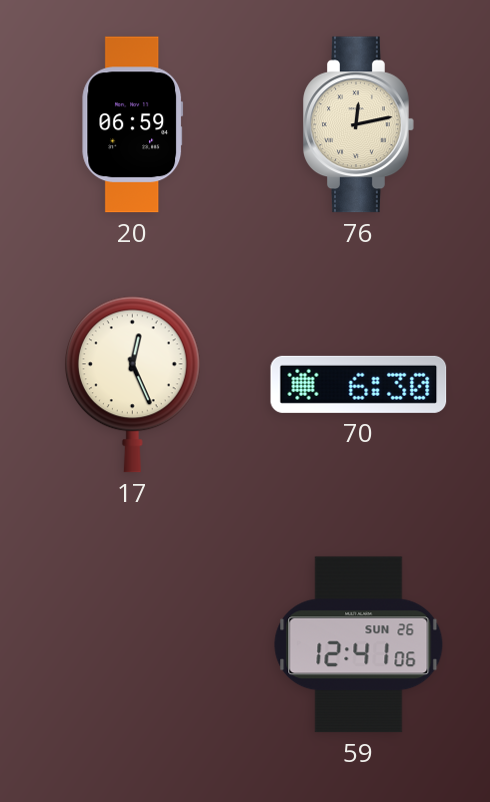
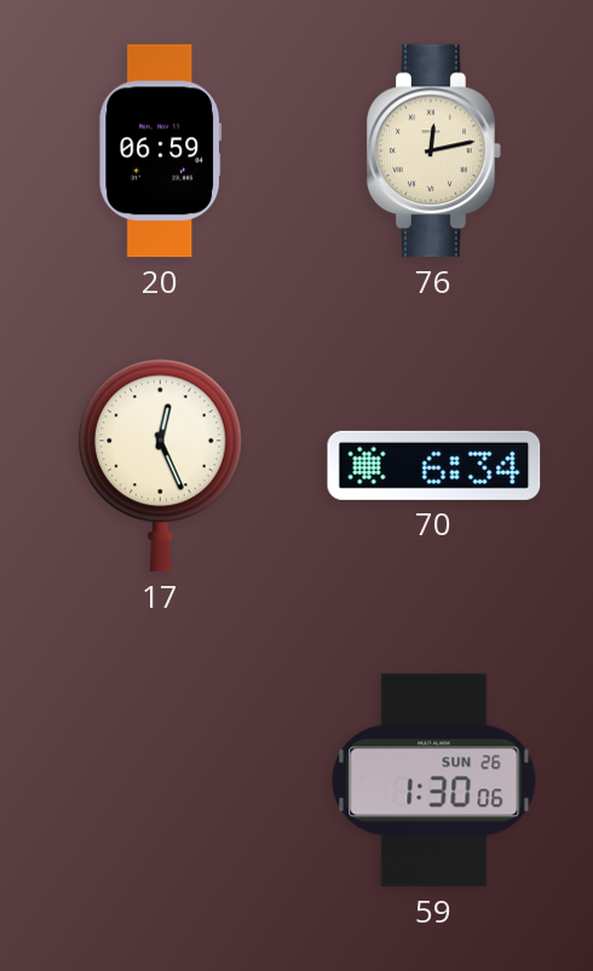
70: 6:30 -> 6:34
59: 12:41 -> 1:30
